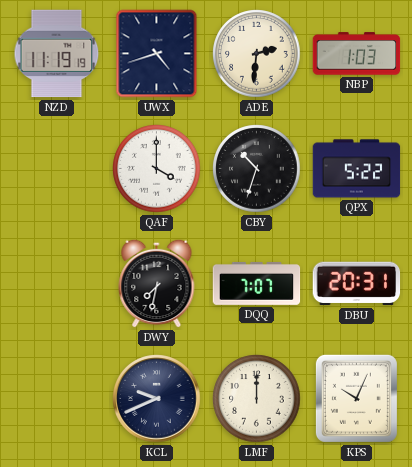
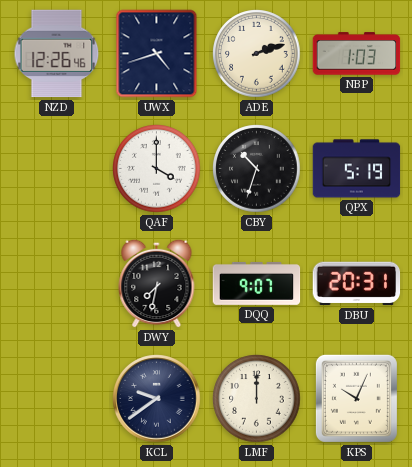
NZD: 11:19 -> 12:26
ADE: 2:31 -> 2:12
QPX: 5:22 -> 5:19
DQQ: 7:07 -> 9:07
KCL: 9:41 -> 9:39
